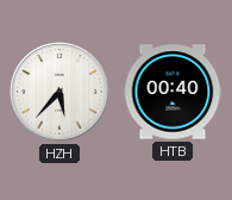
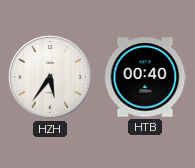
HZH: 5:37 -> 5:36
